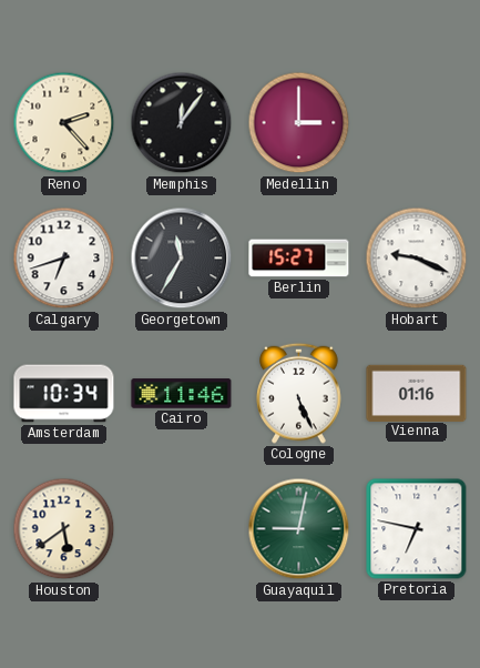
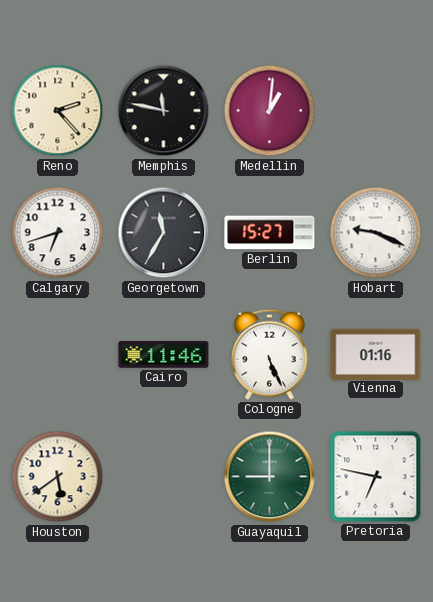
Memphis: 12:06 -> 11:47
Medellin: 3:00 -> 1:01
Amsterdam: 10:34 -> none
Guayaquil: 9:02 -> 9:00
